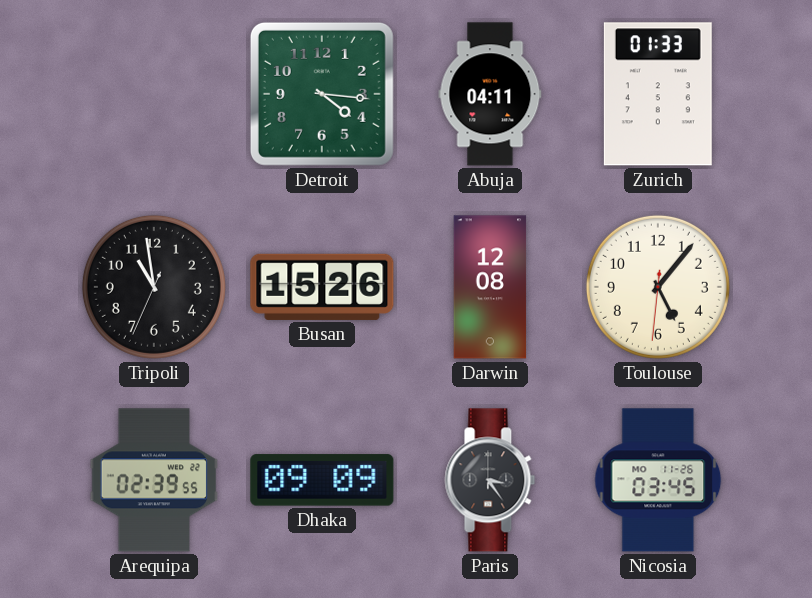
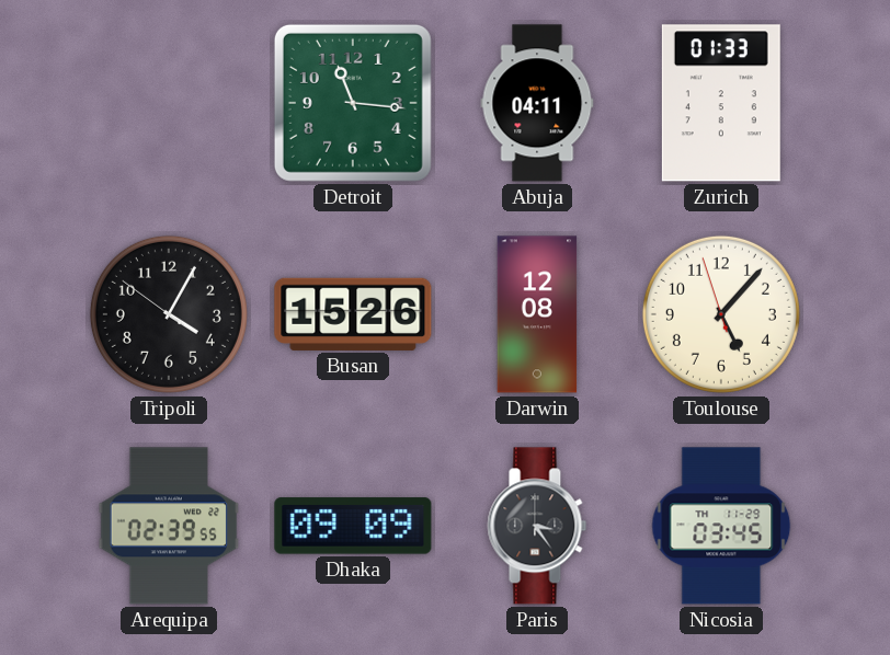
Detroit: 4:16 -> 11:16
Tripoli: 10:58 -> 4:04
Toulouse: 5:06:31 -> 5:06:57
Nicosia date: MO 11-26 -> TH 11-29
